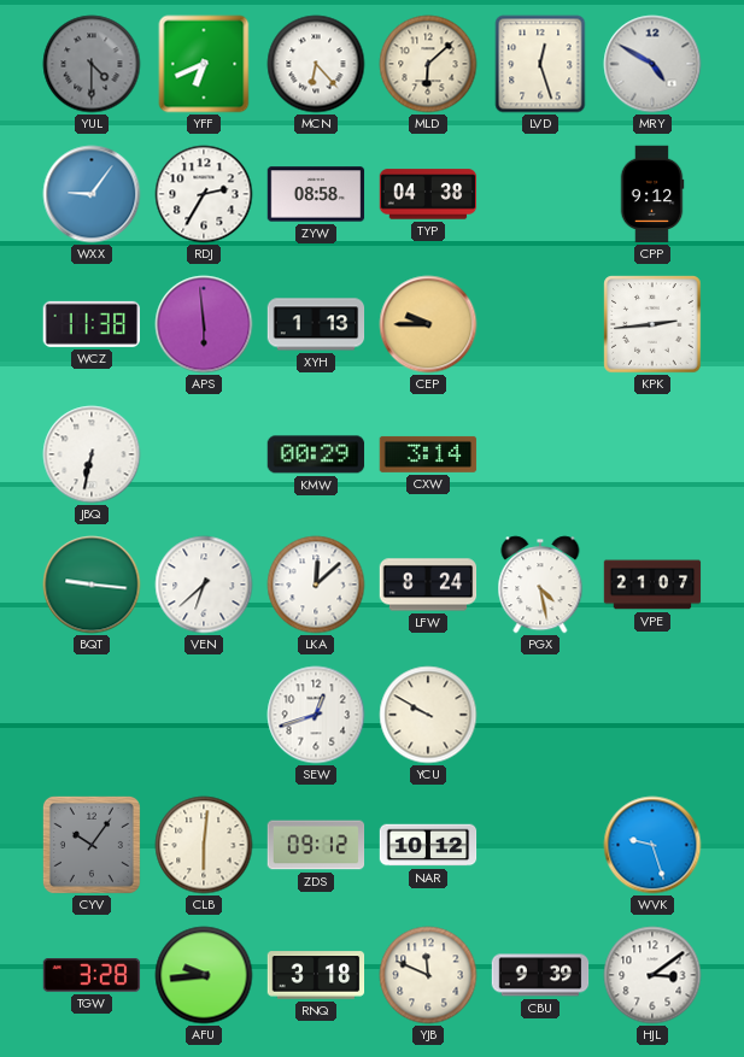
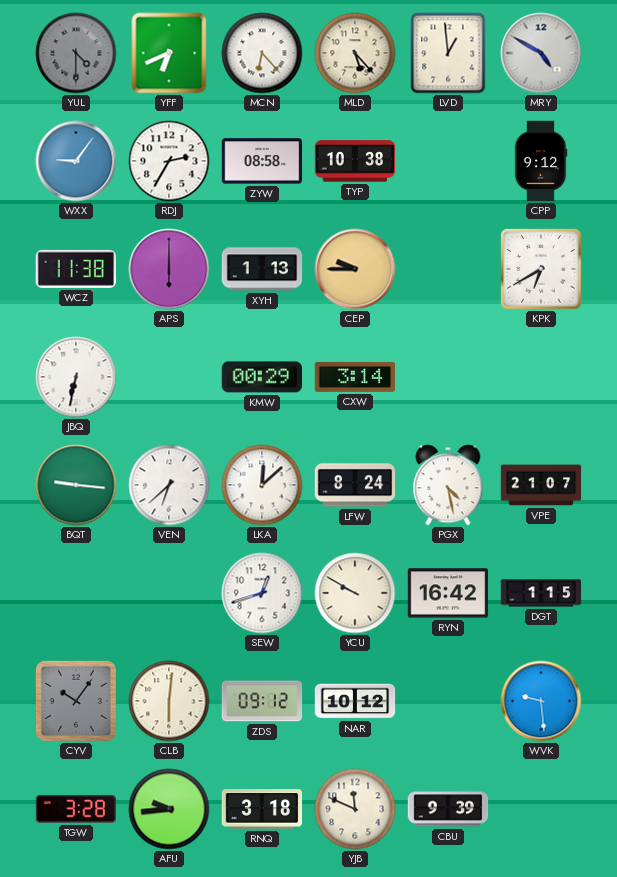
MLD: 6:08 -> 5:23
LVD: 12:27 -> 12:59
TYP: 04:38 -> 10:38
APS: 5:59 -> 6:00
KPK: 2:44 -> 6:40
RYN: none -> 16:42
DGT: none -> 1:15
WVK: 9:27 -> 9:29
HJL: 3:09 -> none
